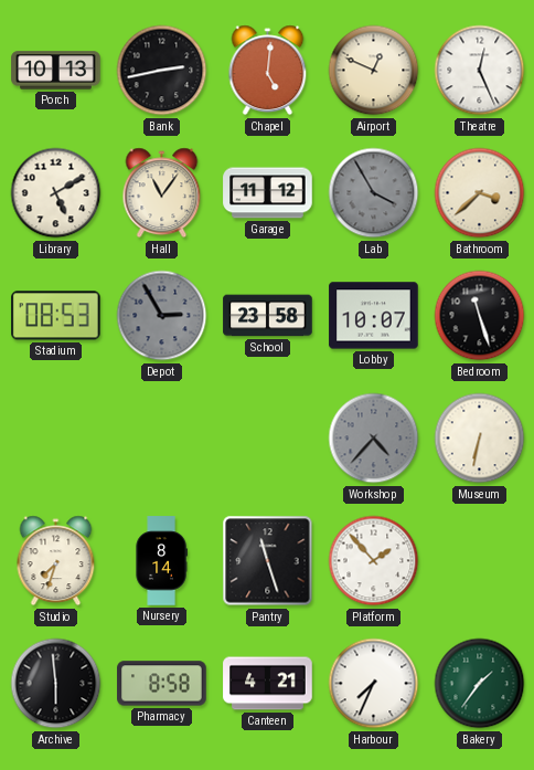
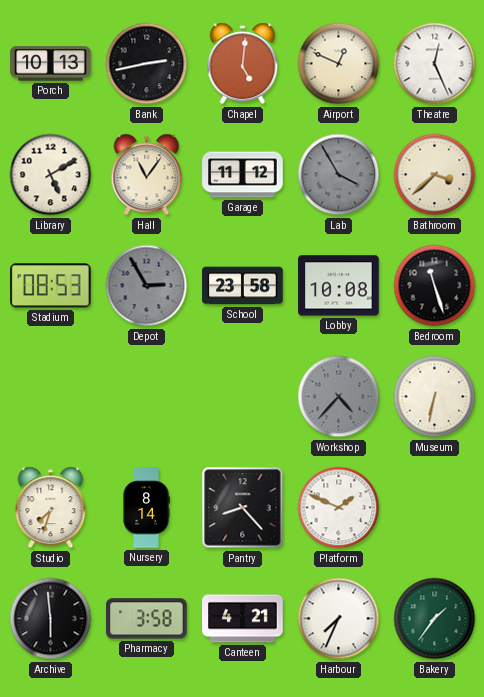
Lobby: 10:07 -> 10:08
Pantry: 11:27 -> 8:23
Platform: 1:53 -> 1:49
Pharmacy: 8:58 -> 3:58
